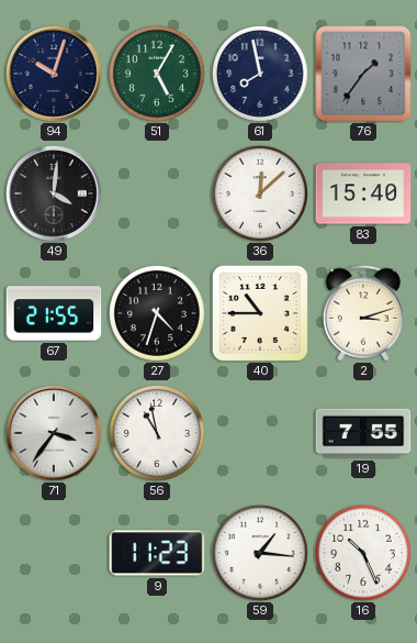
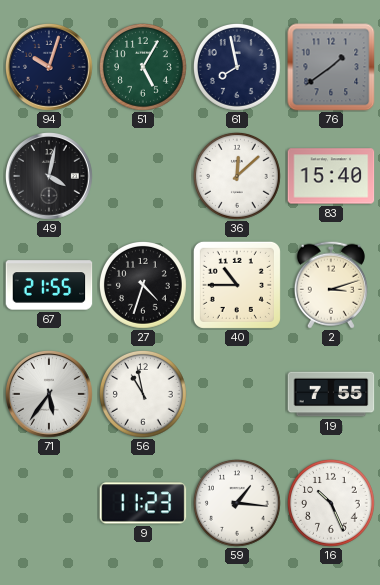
76: 1:36 -> 1:39
49: 4:01 -> 4:02
71: 3:36 -> 5:36
